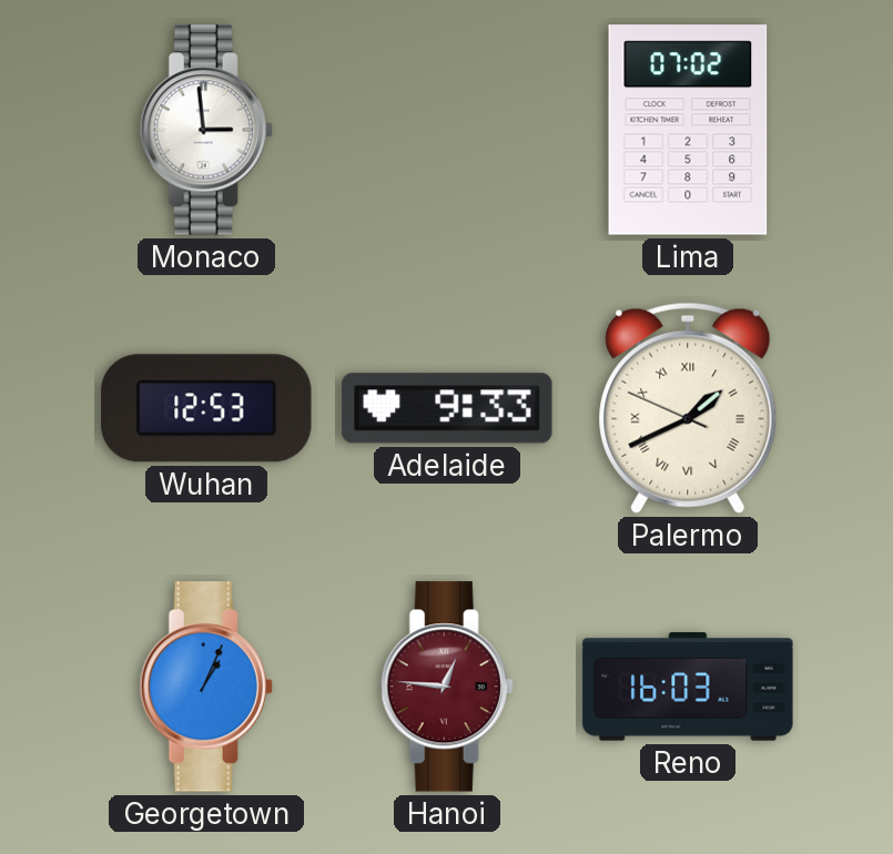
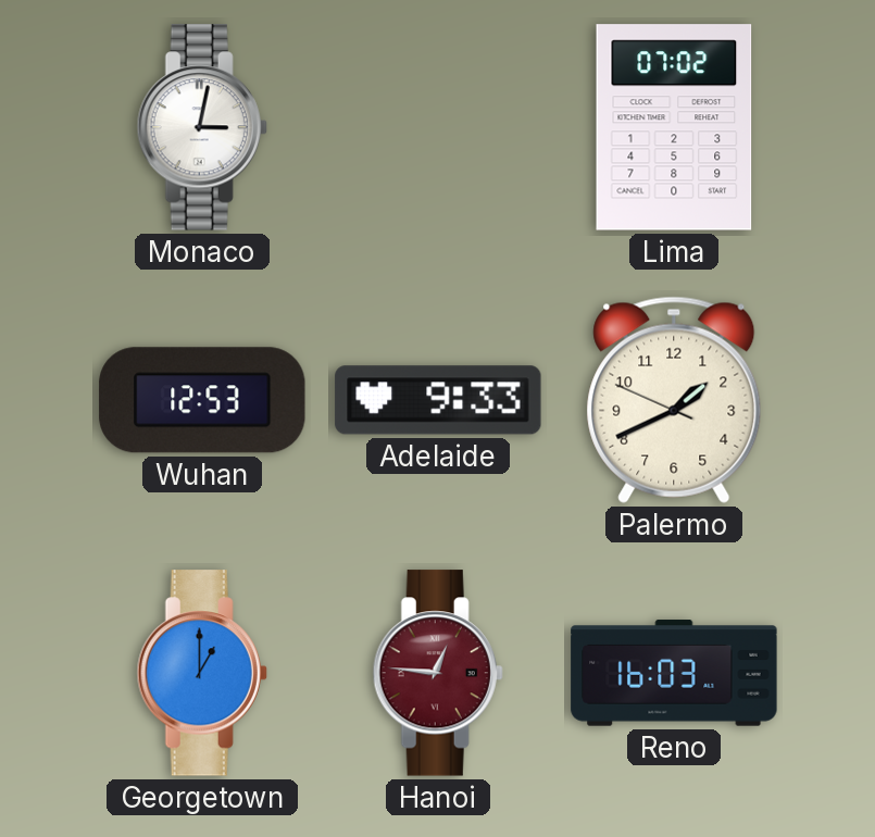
Monaco: 2:59 -> 3:02
Palermo numerals: Roman -> Arabic
Georgetown: 1:04 -> 1:00
